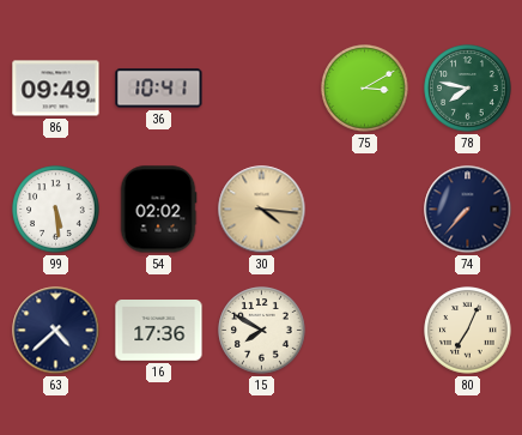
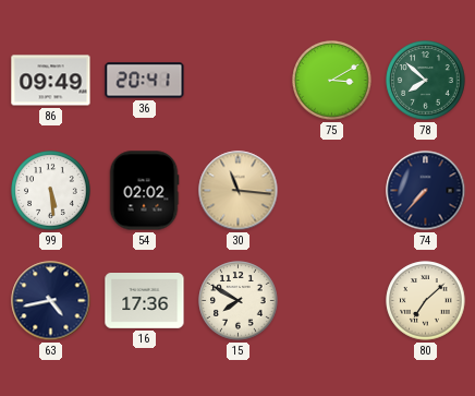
36: 10:41 -> 20:41
78: 7:47 -> 7:52
30: 4:16 -> 11:16
63: 4:38 -> 4:43
80: 7:04 -> 7:08
